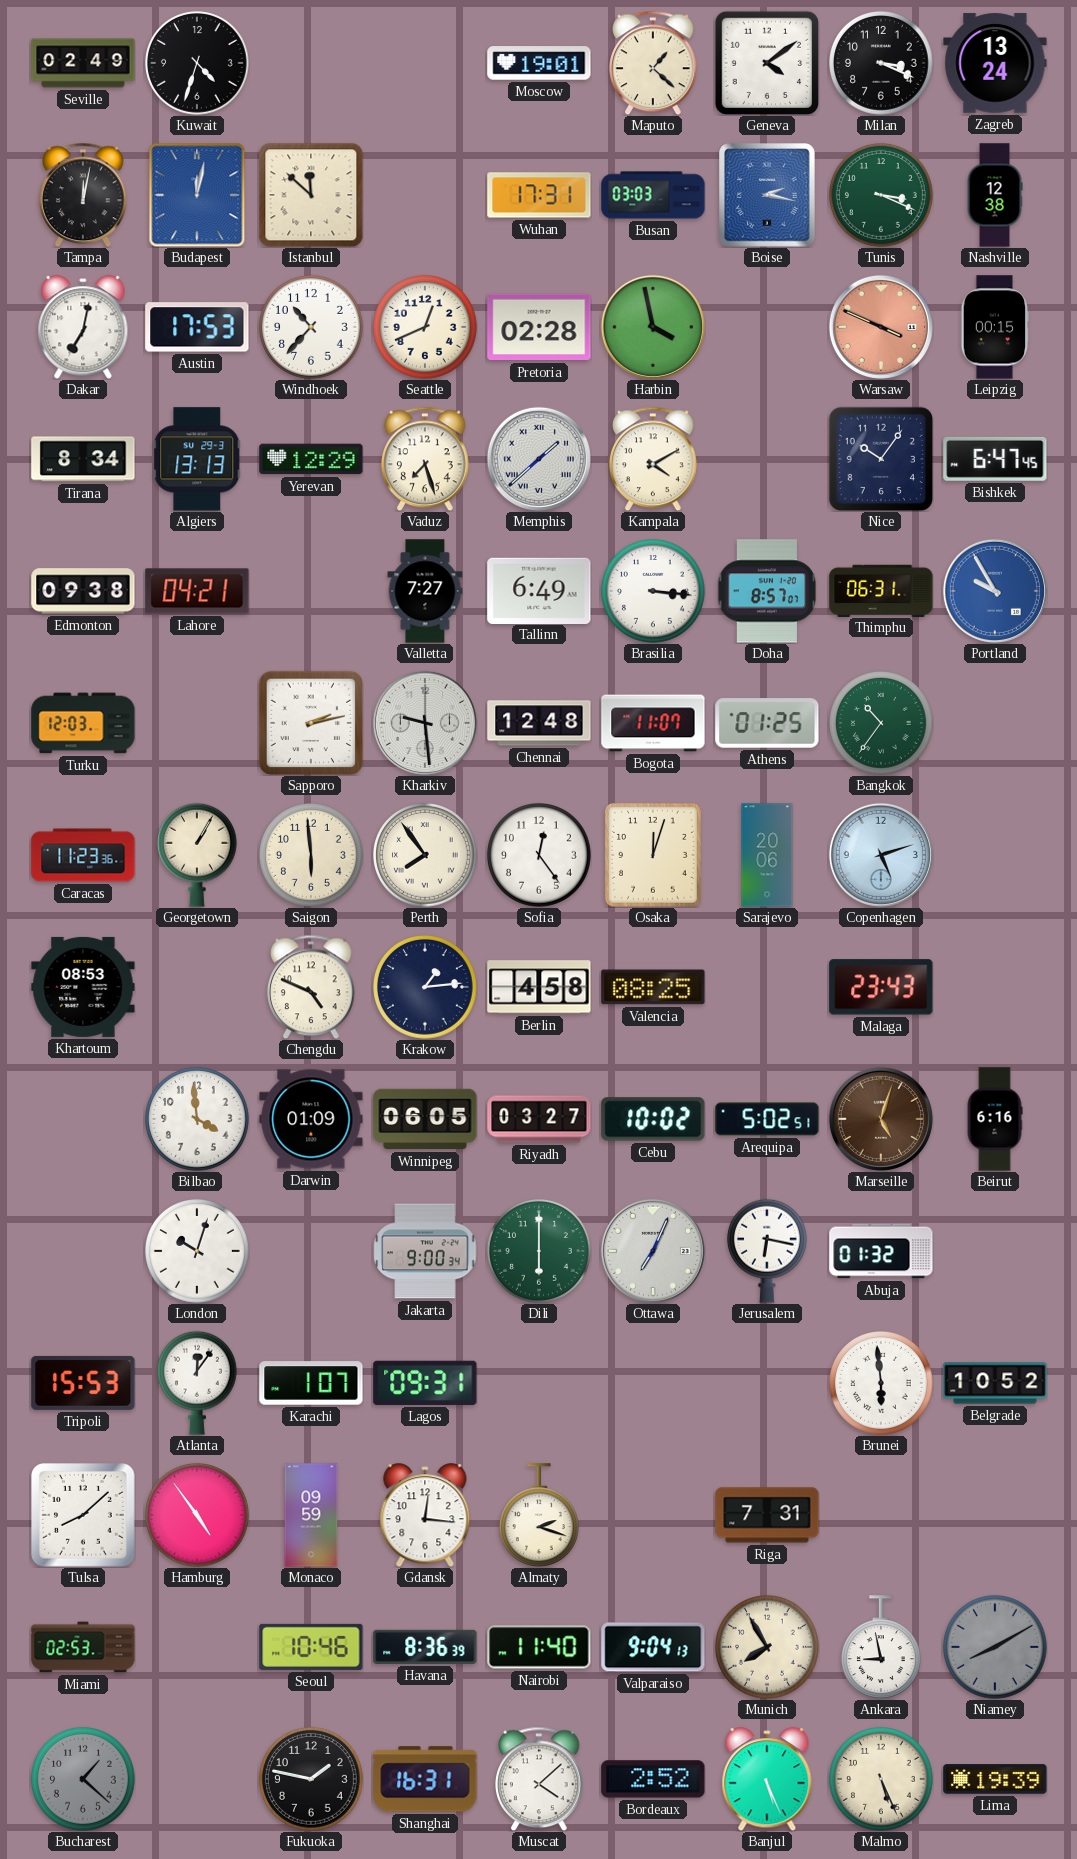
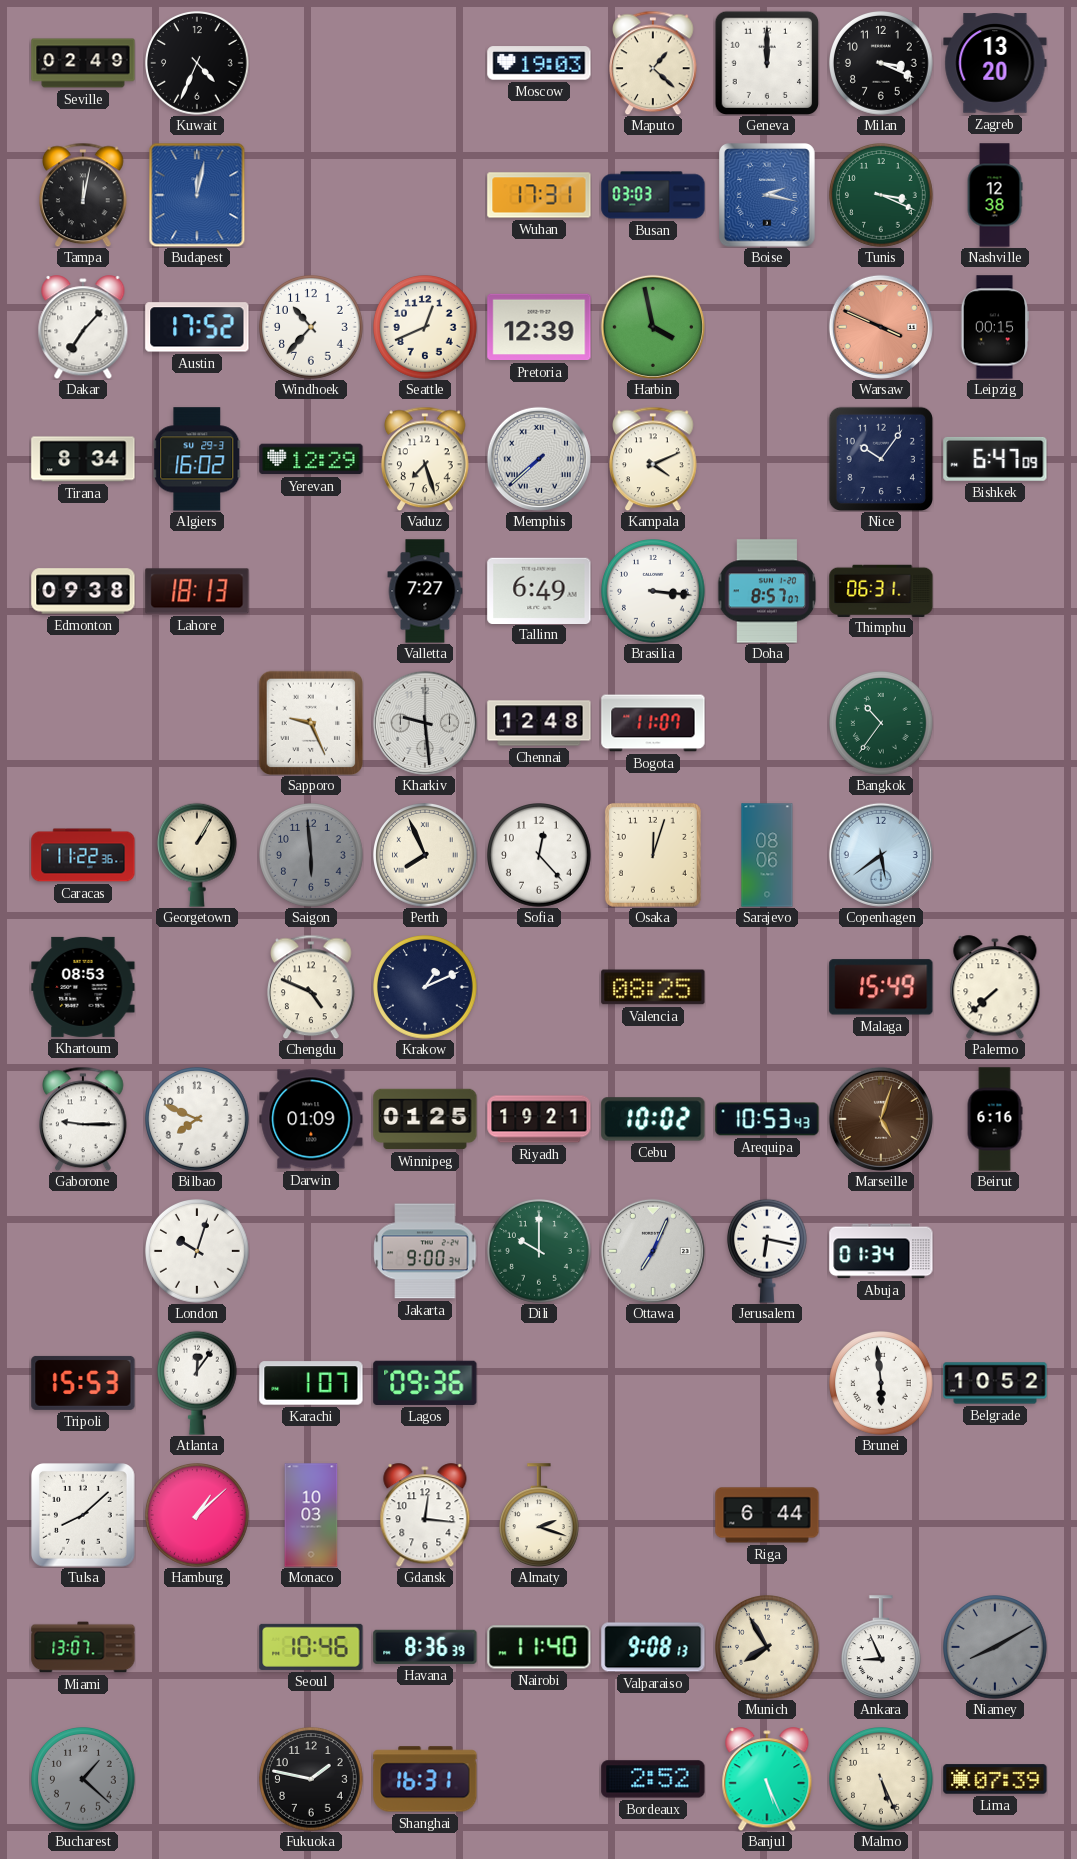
Kuwait: 4:33 -> 4:34
Moscow: 19:01 -> 19:03
Geneva: 4:09 -> 12:00
Zagreb: 13:24 -> 13:20
Istanbul: 11:52 -> none
Dakar: 7:02 -> 7:07
Austin: 17:53 -> 17:52
Pretoria: 02:28 -> 12:39
Algiers: 13:13 -> 16:02
Memphis: 1:38 -> 7:38
Kampala: 4:10 -> 4:11
Bishkek: 6:47:45 -> 6:47:09
Lahore: 04:21 -> 18:13
Portland: 9:55 -> none
Turku: 12:03 -> none
Sapporo: 2:13 -> 9:26
Athens: 01:25 -> none
Caracas: 11:23 -> 11:22
Saigon dial: cream -> grey
Perth: 7:54 -> 7:56
Sofia: 12:24 -> 12:23
Sarajevo: 20:06 -> 08:06
Copenhagen: 5:12 -> 5:39
Krakow: 1:14 -> 1:11
Berlin: 4:58 -> none
Malaga: 23:43 -> 15:49
Palermo: none -> 7:38
Gaborone: none -> 9:15
Bilbao: 3:59 -> 7:49
Winnipeg: 06:05 -> 01:25
Riyadh: 03:27 -> 19:21
Arequipa: 5:02 -> 10:53
Dili: 6:00 -> 10:00
Abuja: 01:32 -> 01:34
Lagos: 09:31 -> 09:36
Hamburg: 4:54 -> 1:08
Monaco: 09:59 -> 10:03
Riga: 7:31 -> 6:44
Miami: 02:53 -> 13:07
Valparaiso: 9:04 -> 9:08
Ankara: 8:58 -> 8:56
Muscat: 4:08 -> none
Lima: 19:39 -> 07:39
